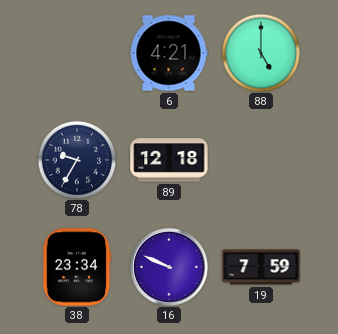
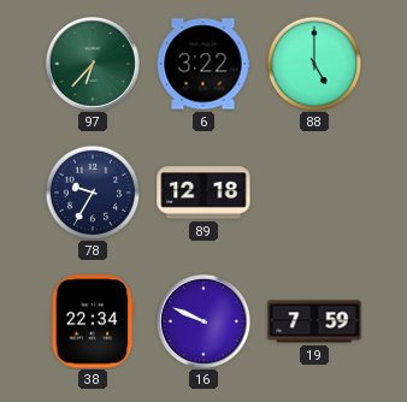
97: none -> 6:37
6: 4:21 -> 3:22
38: 23:34 -> 22:34
